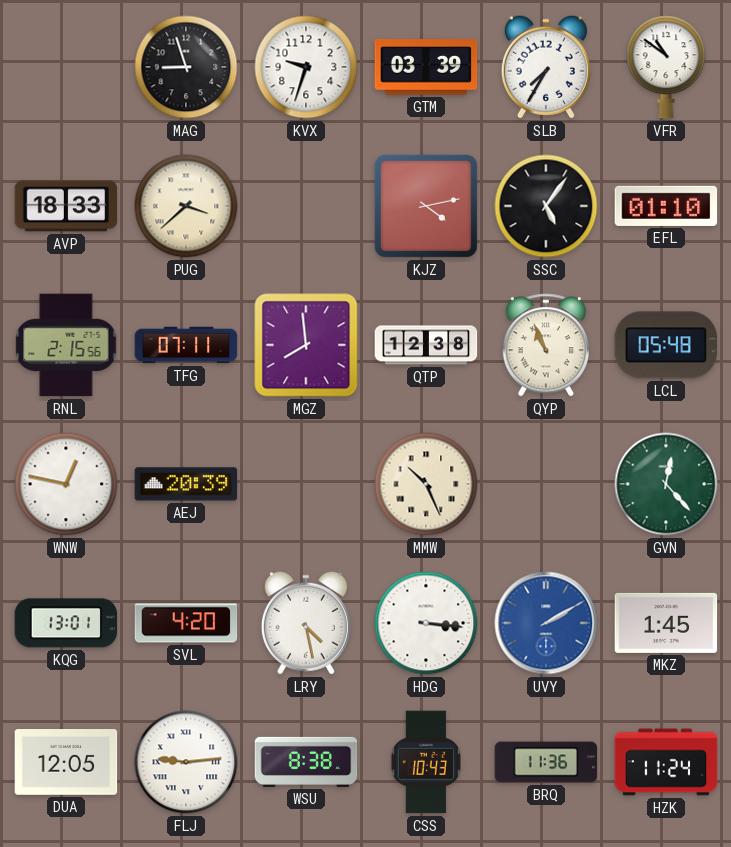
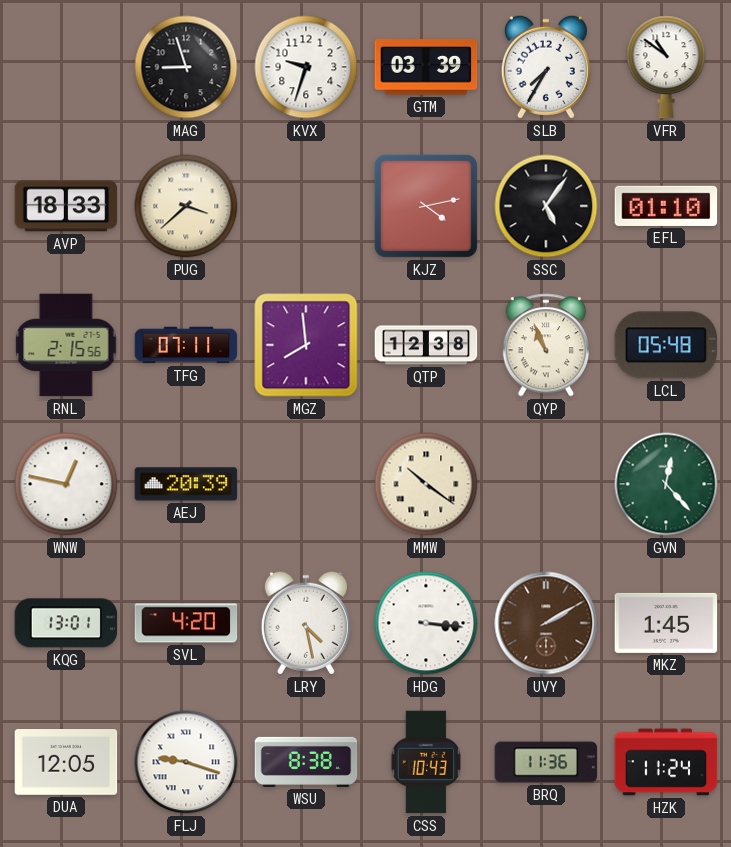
MMW: 10:26 -> 10:21
UVY dial: blue -> brown
FLJ: 9:14 -> 9:18
